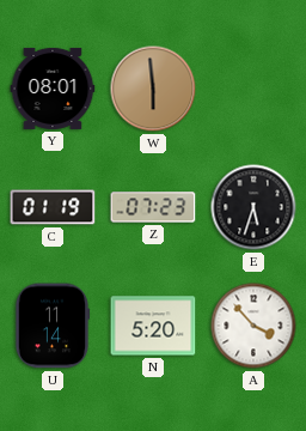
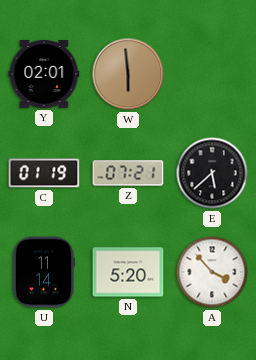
Y: 08:01 -> 02:01
Z: 07:23 -> 07:21
E: 5:33 -> 5:38
